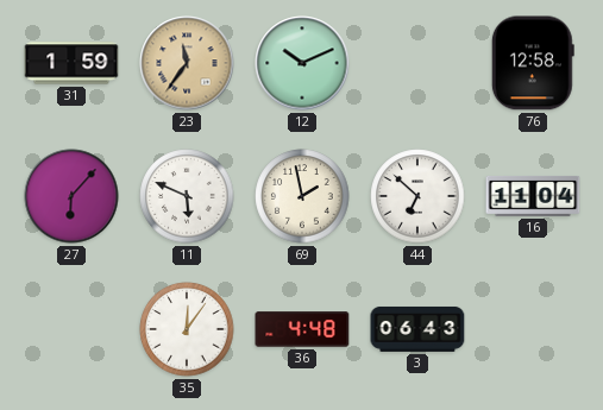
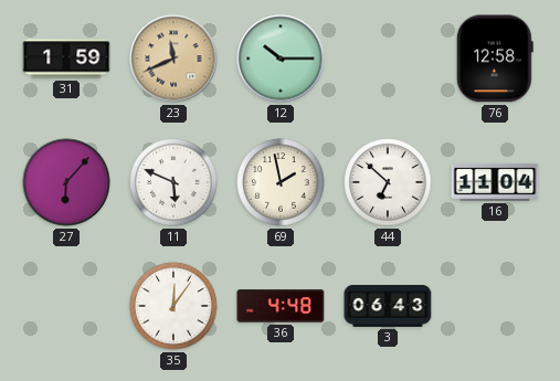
23: 11:36 -> 11:41
12: 10:11 -> 10:15
